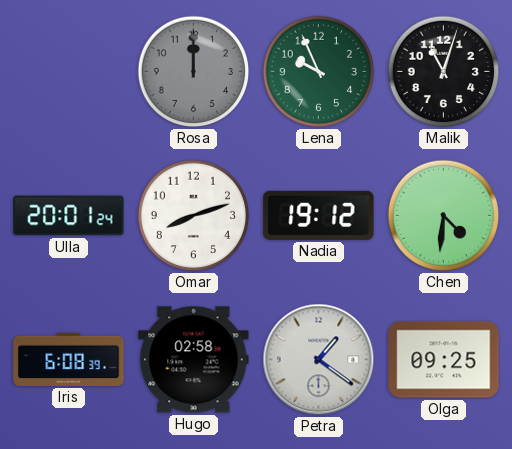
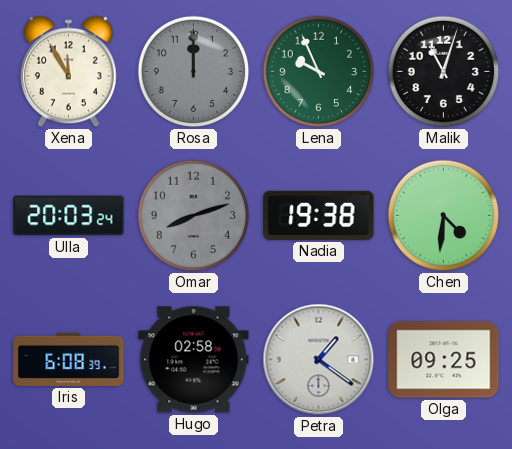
Xena: none -> 11:55
Ulla: 20:01 -> 20:03
Omar dial: white -> grey
Nadia: 19:12 -> 19:38
